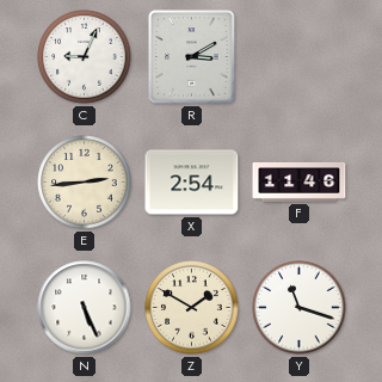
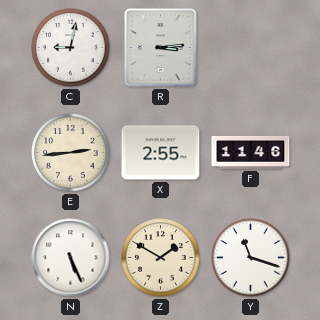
C: 9:04 -> 9:02
R: 3:10 -> 3:14
X: 2:54 -> 2:55
